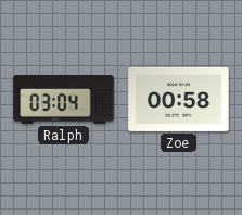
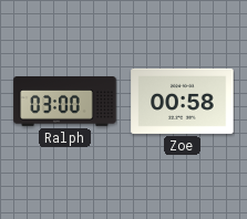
Ralph: 03:04 -> 03:00
